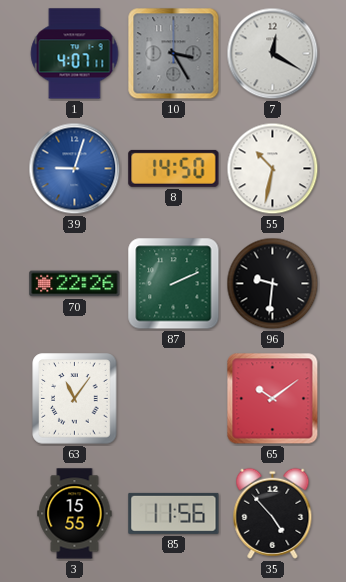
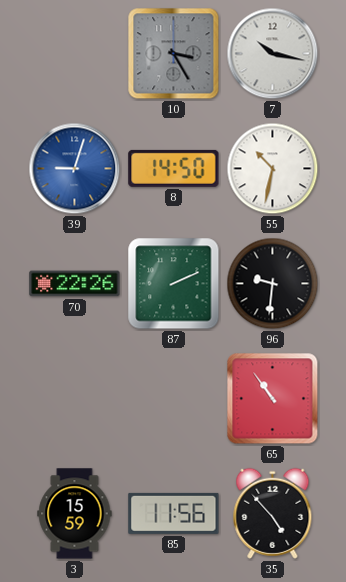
1: 4:07 -> none
7: 12:20 -> 10:17
63: 11:06 -> none
65: 10:09 -> 10:54
3: 15:55 -> 15:59
